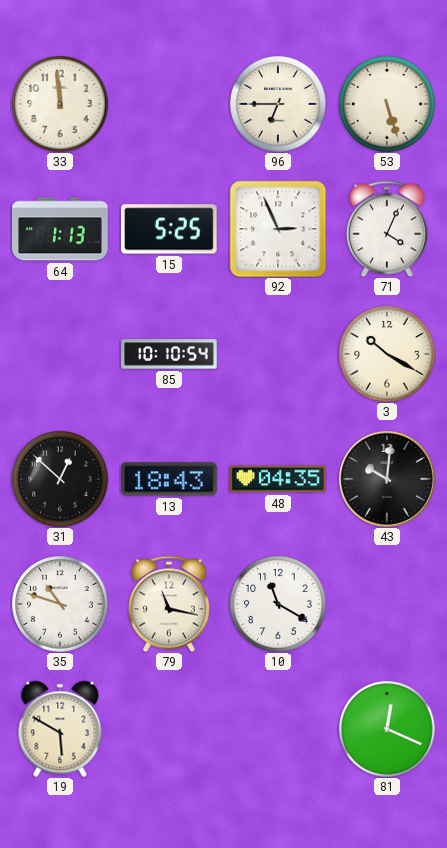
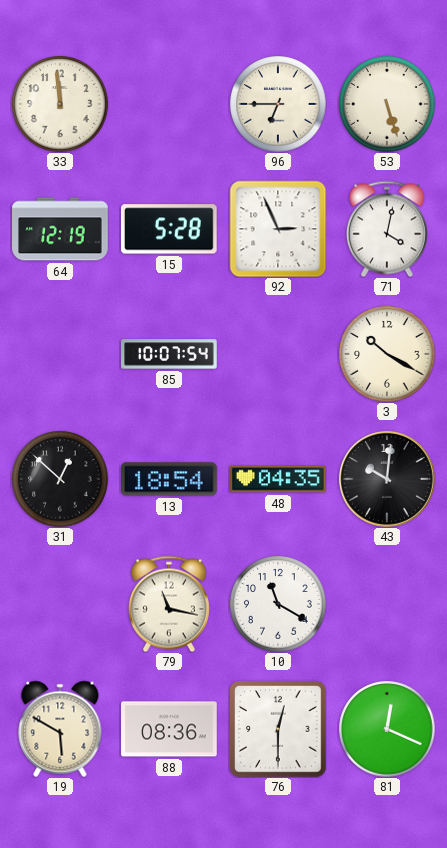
64: 1:13 -> 12:19
15: 5:25 -> 5:28
71: 4:04 -> 4:02
85: 10:10 -> 10:07
13: 18:43 -> 18:54
35: 10:48 -> none
88: none -> 08:36
76: none -> 12:30
